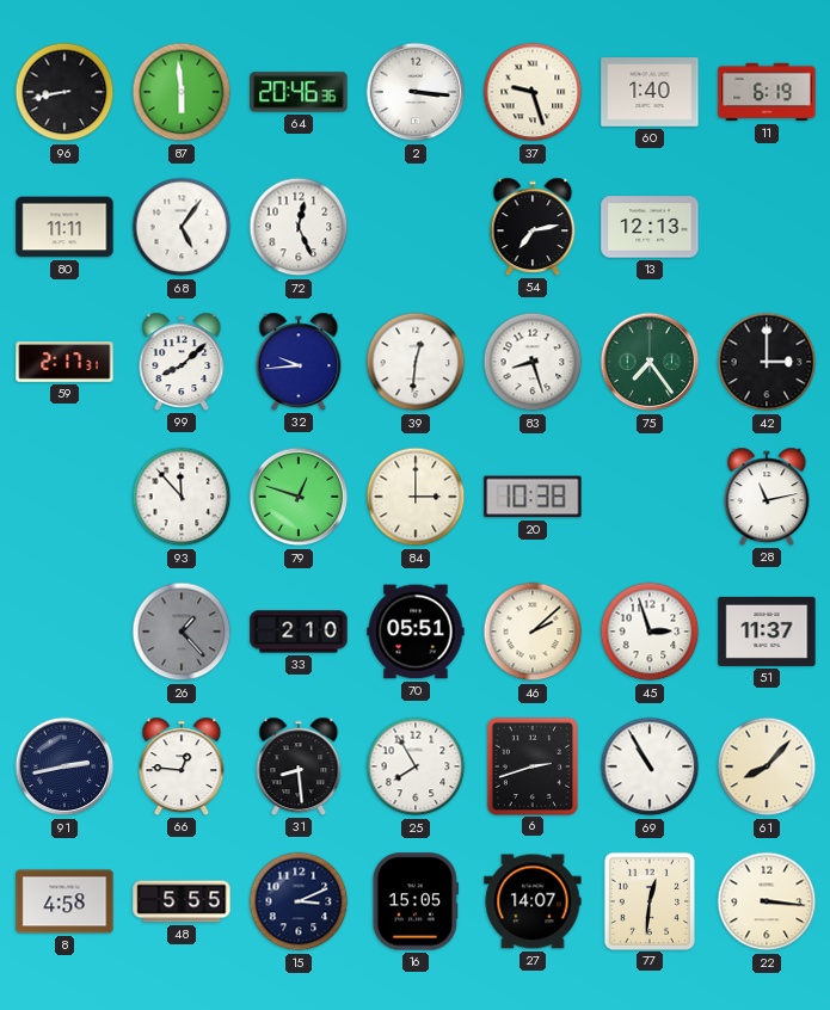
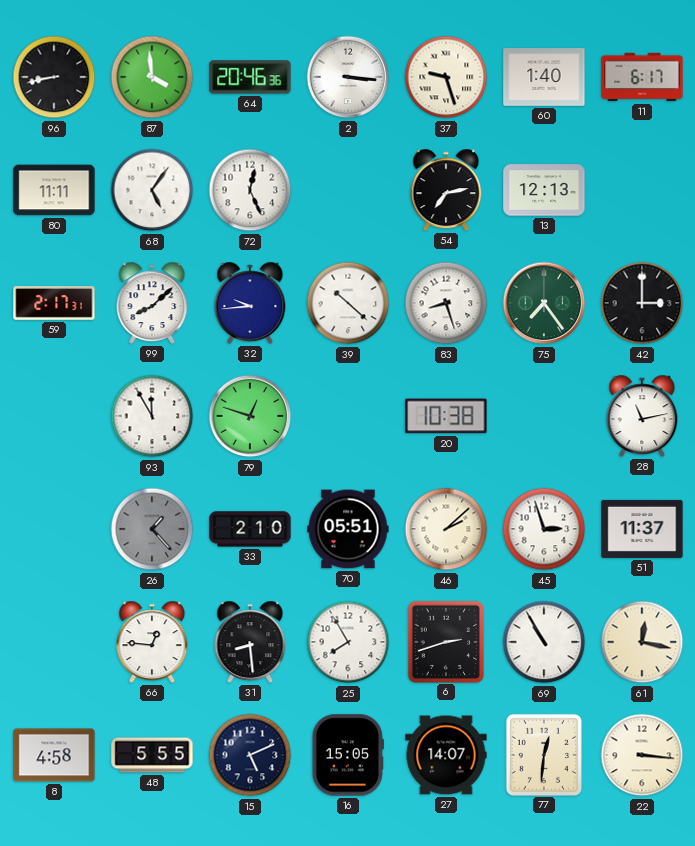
87: 5:59 -> 3:59
11: 6:19 -> 6:17
39: 12:31 -> 10:22
93: 11:53 -> 11:55
84: 3:00 -> none
91: 2:43 -> none
61: 8:07 -> 12:17
15: 3:11 -> 5:11
